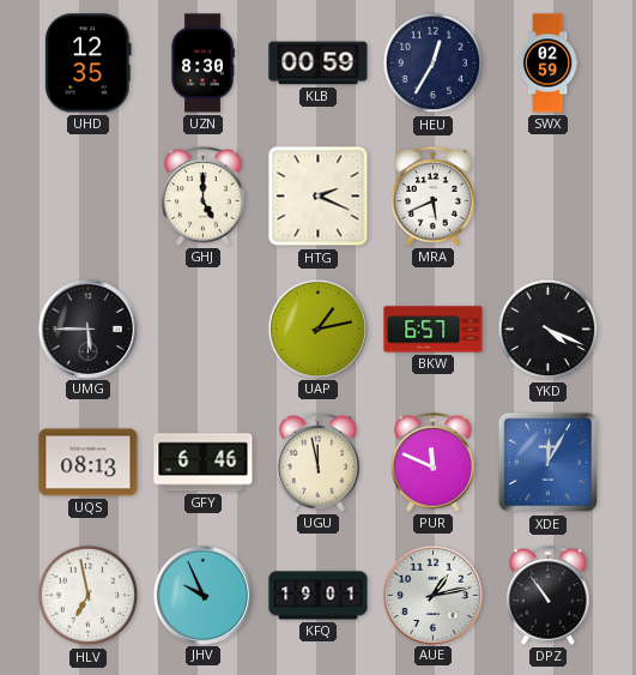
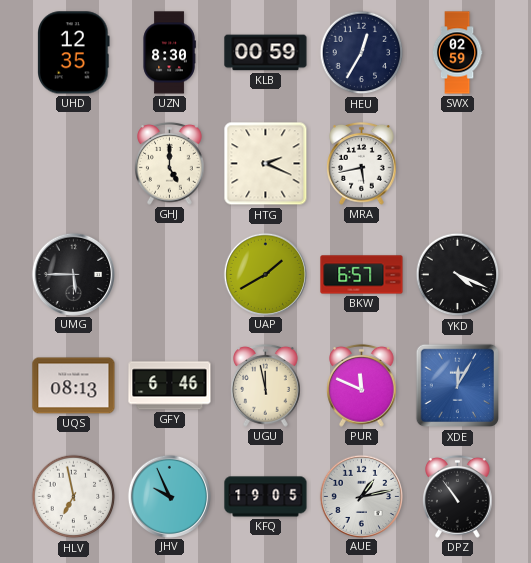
MRA: 5:41 -> 5:43
UAP: 1:13 -> 1:40
KFQ: 19:01 -> 19:05
